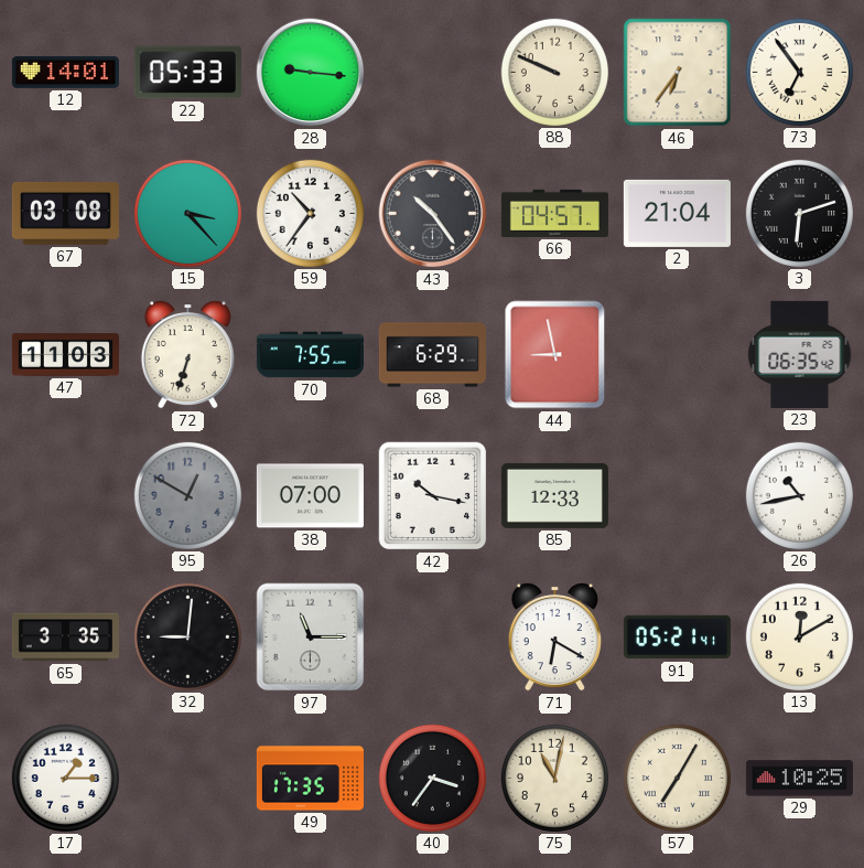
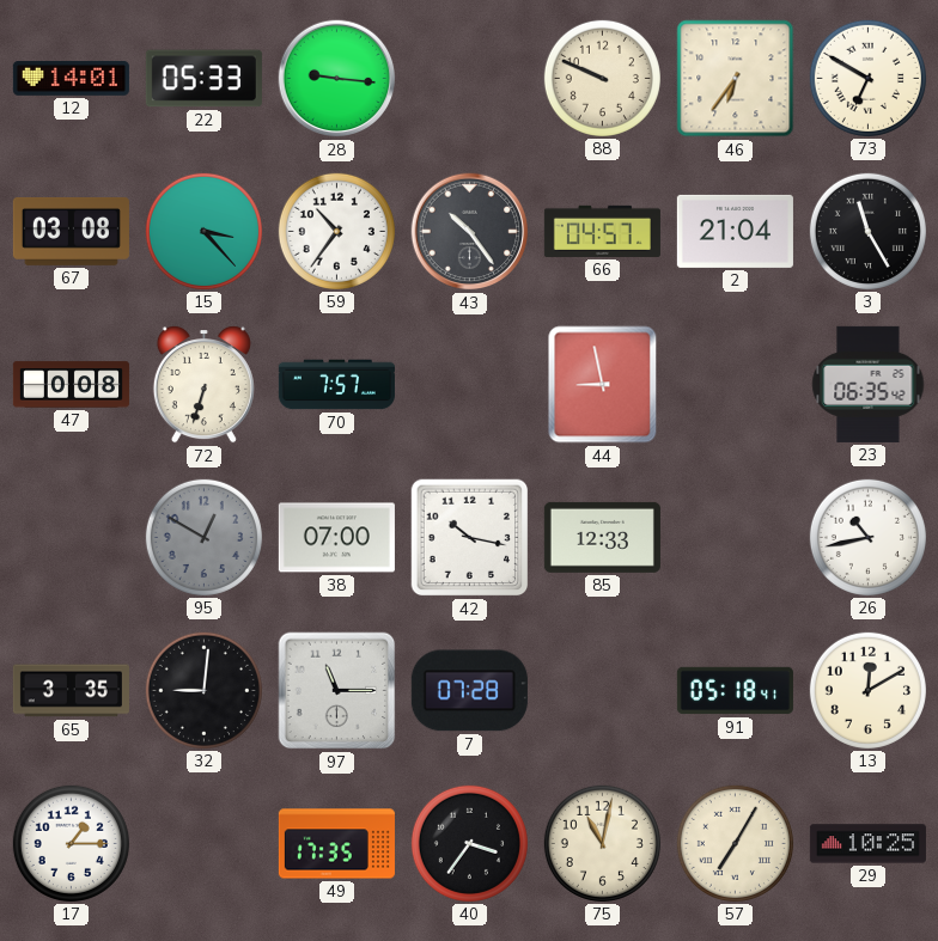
73: 6:54 -> 6:50
3: 6:12 -> 11:25
47: 11:03 -> 0:08
70: 7:55 -> 7:57
68: 6:29 -> none
7: none -> 07:28
71: 6:20 -> none
91: 05:21 -> 05:18
